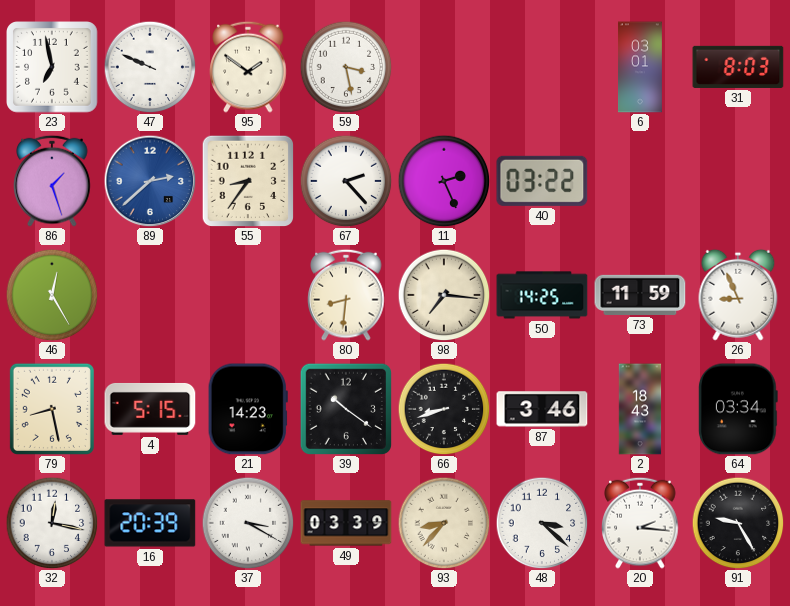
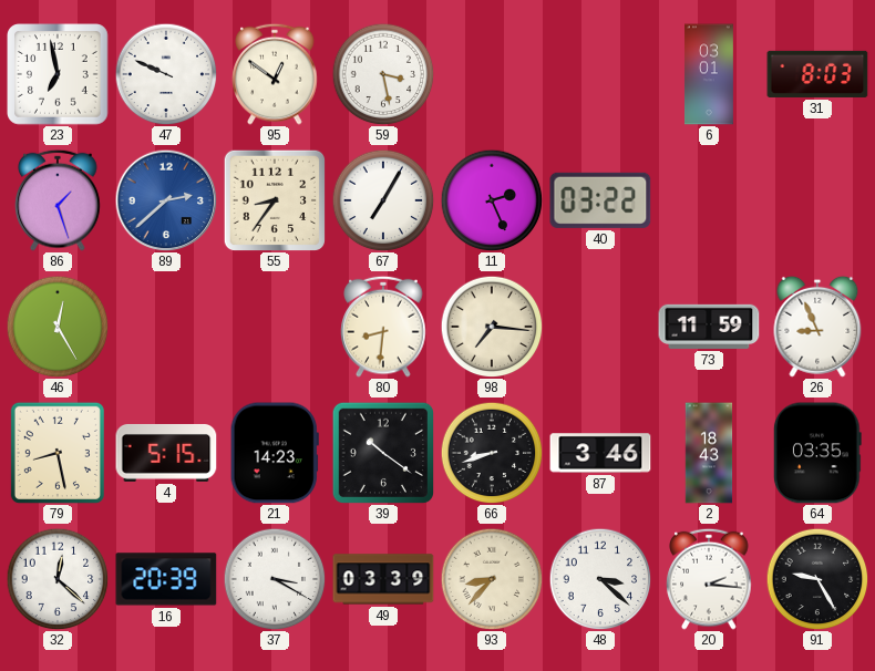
95: 1:51 -> 12:51
67: 2:23 -> 7:05
50: 14:25 -> none
64: 03:34 -> 03:35
32: 12:17 -> 12:22
